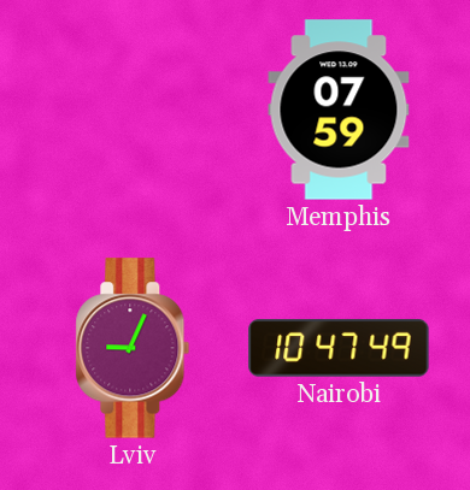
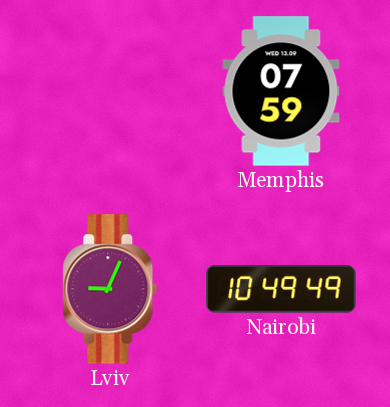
Nairobi: 10:47 -> 10:49
